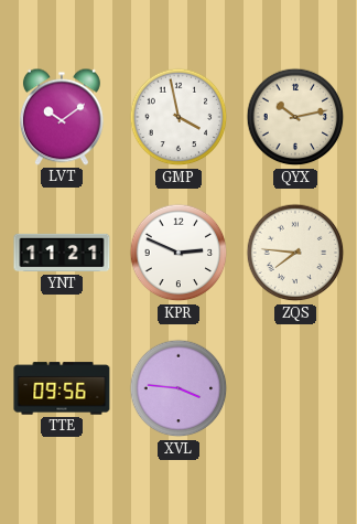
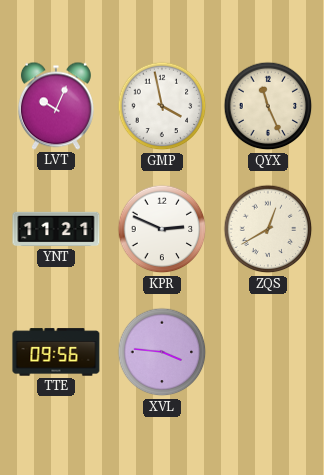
LVT: 10:09 -> 10:04
QYX: 10:13 -> 11:26
ZQS: 7:46 -> 12:40
